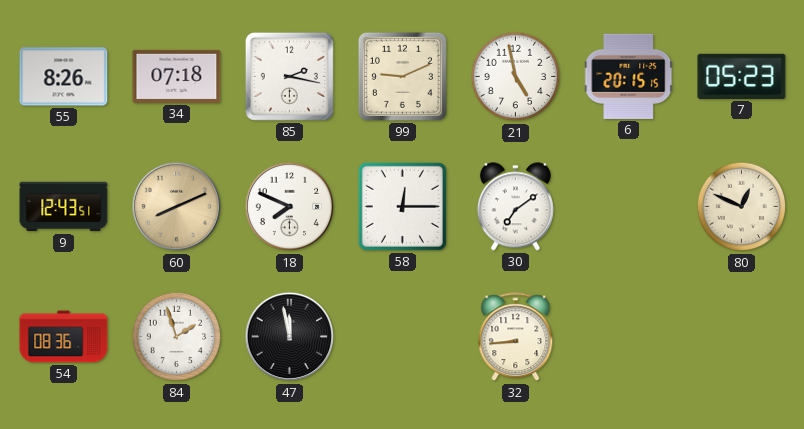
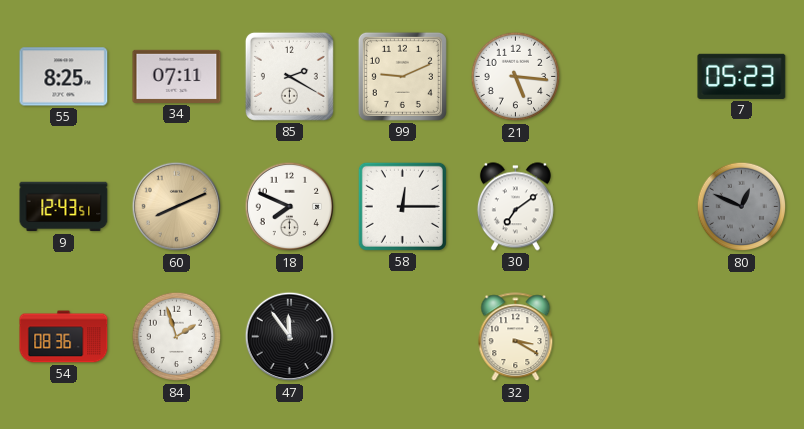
55: 8:26 -> 8:25
34: 07:18 -> 07:11
85: 2:17 -> 2:20
21: 4:58 -> 5:16
6: 20:15 -> none
80 dial: cream -> grey
47: 11:58 -> 11:54
32: 8:44 -> 3:20
